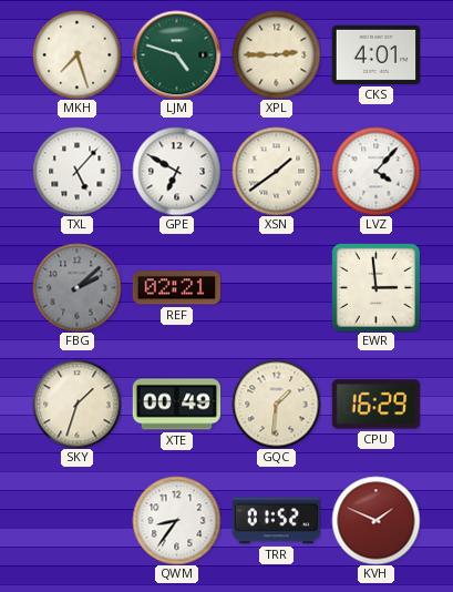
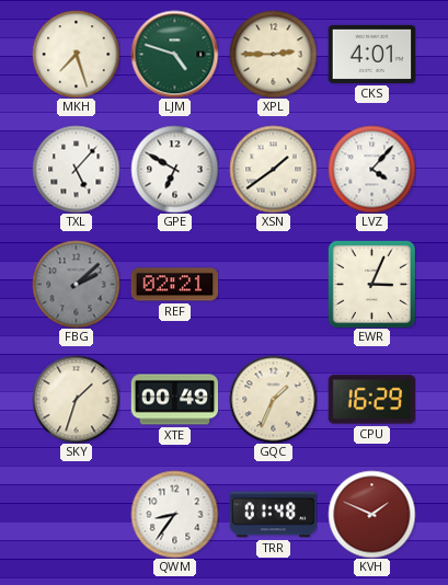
EWR: 2:59 -> 3:04
GQC: 1:31 -> 1:34
TRR: 01:52 -> 01:48
